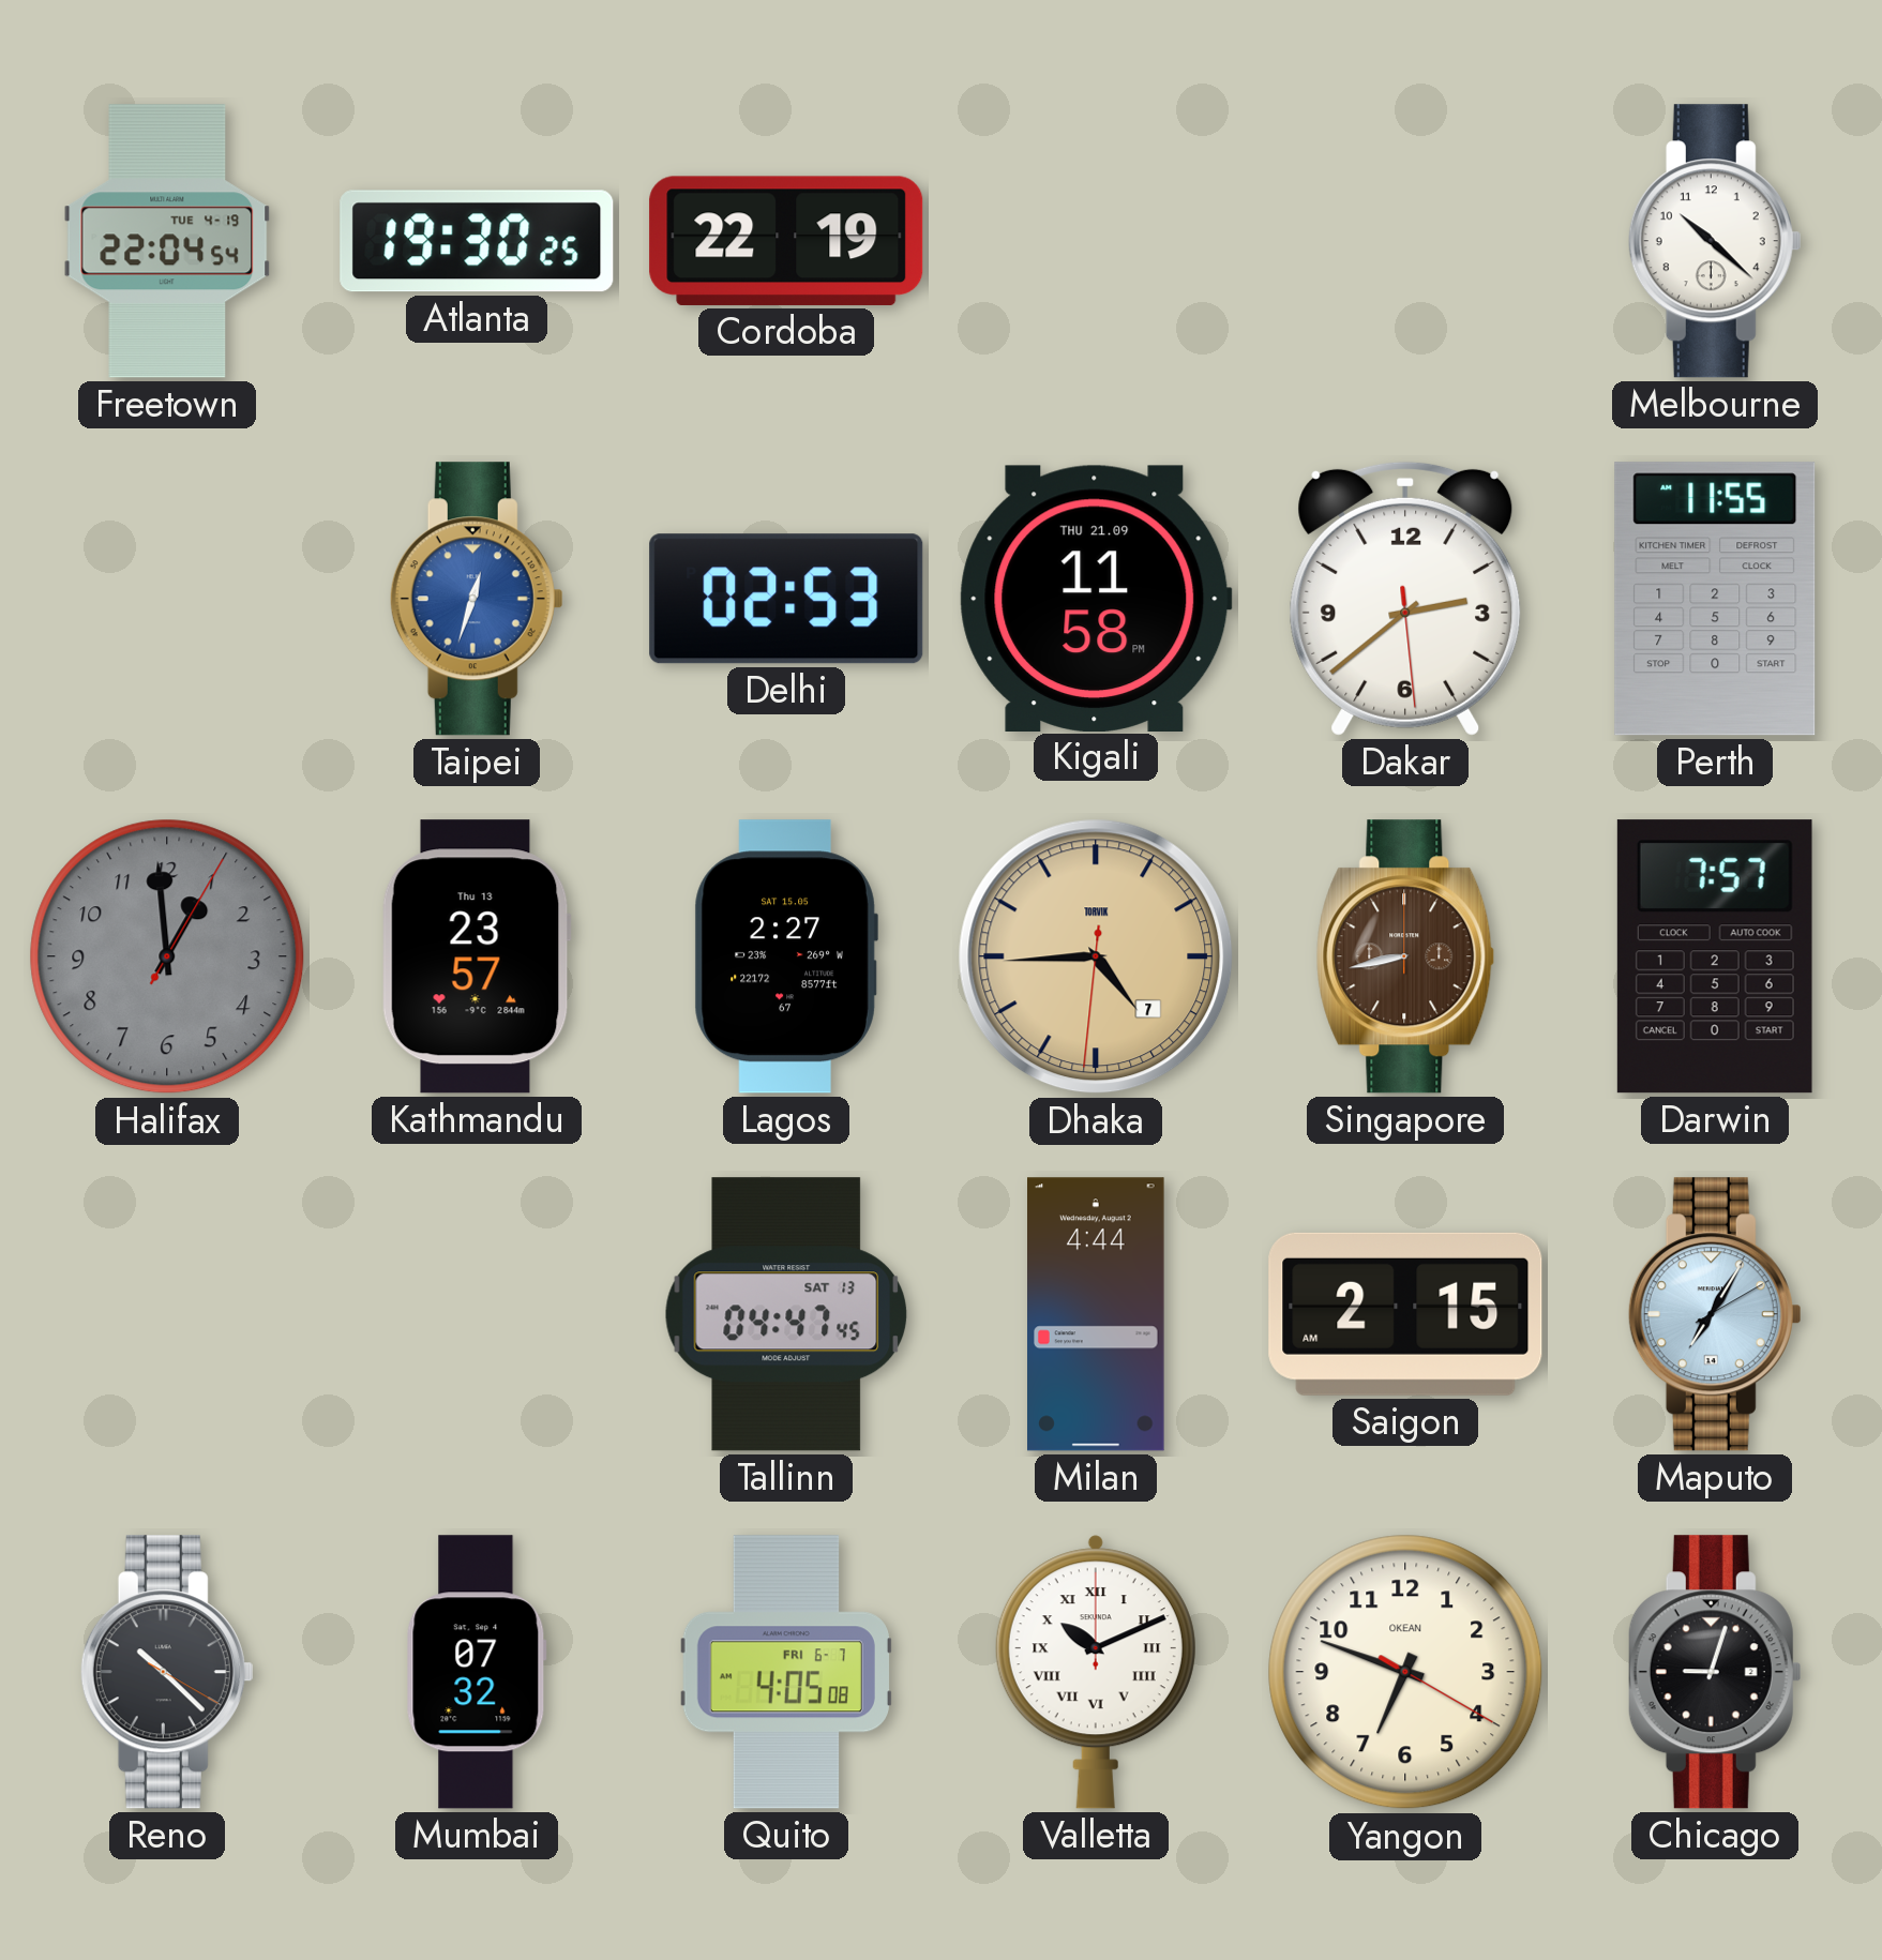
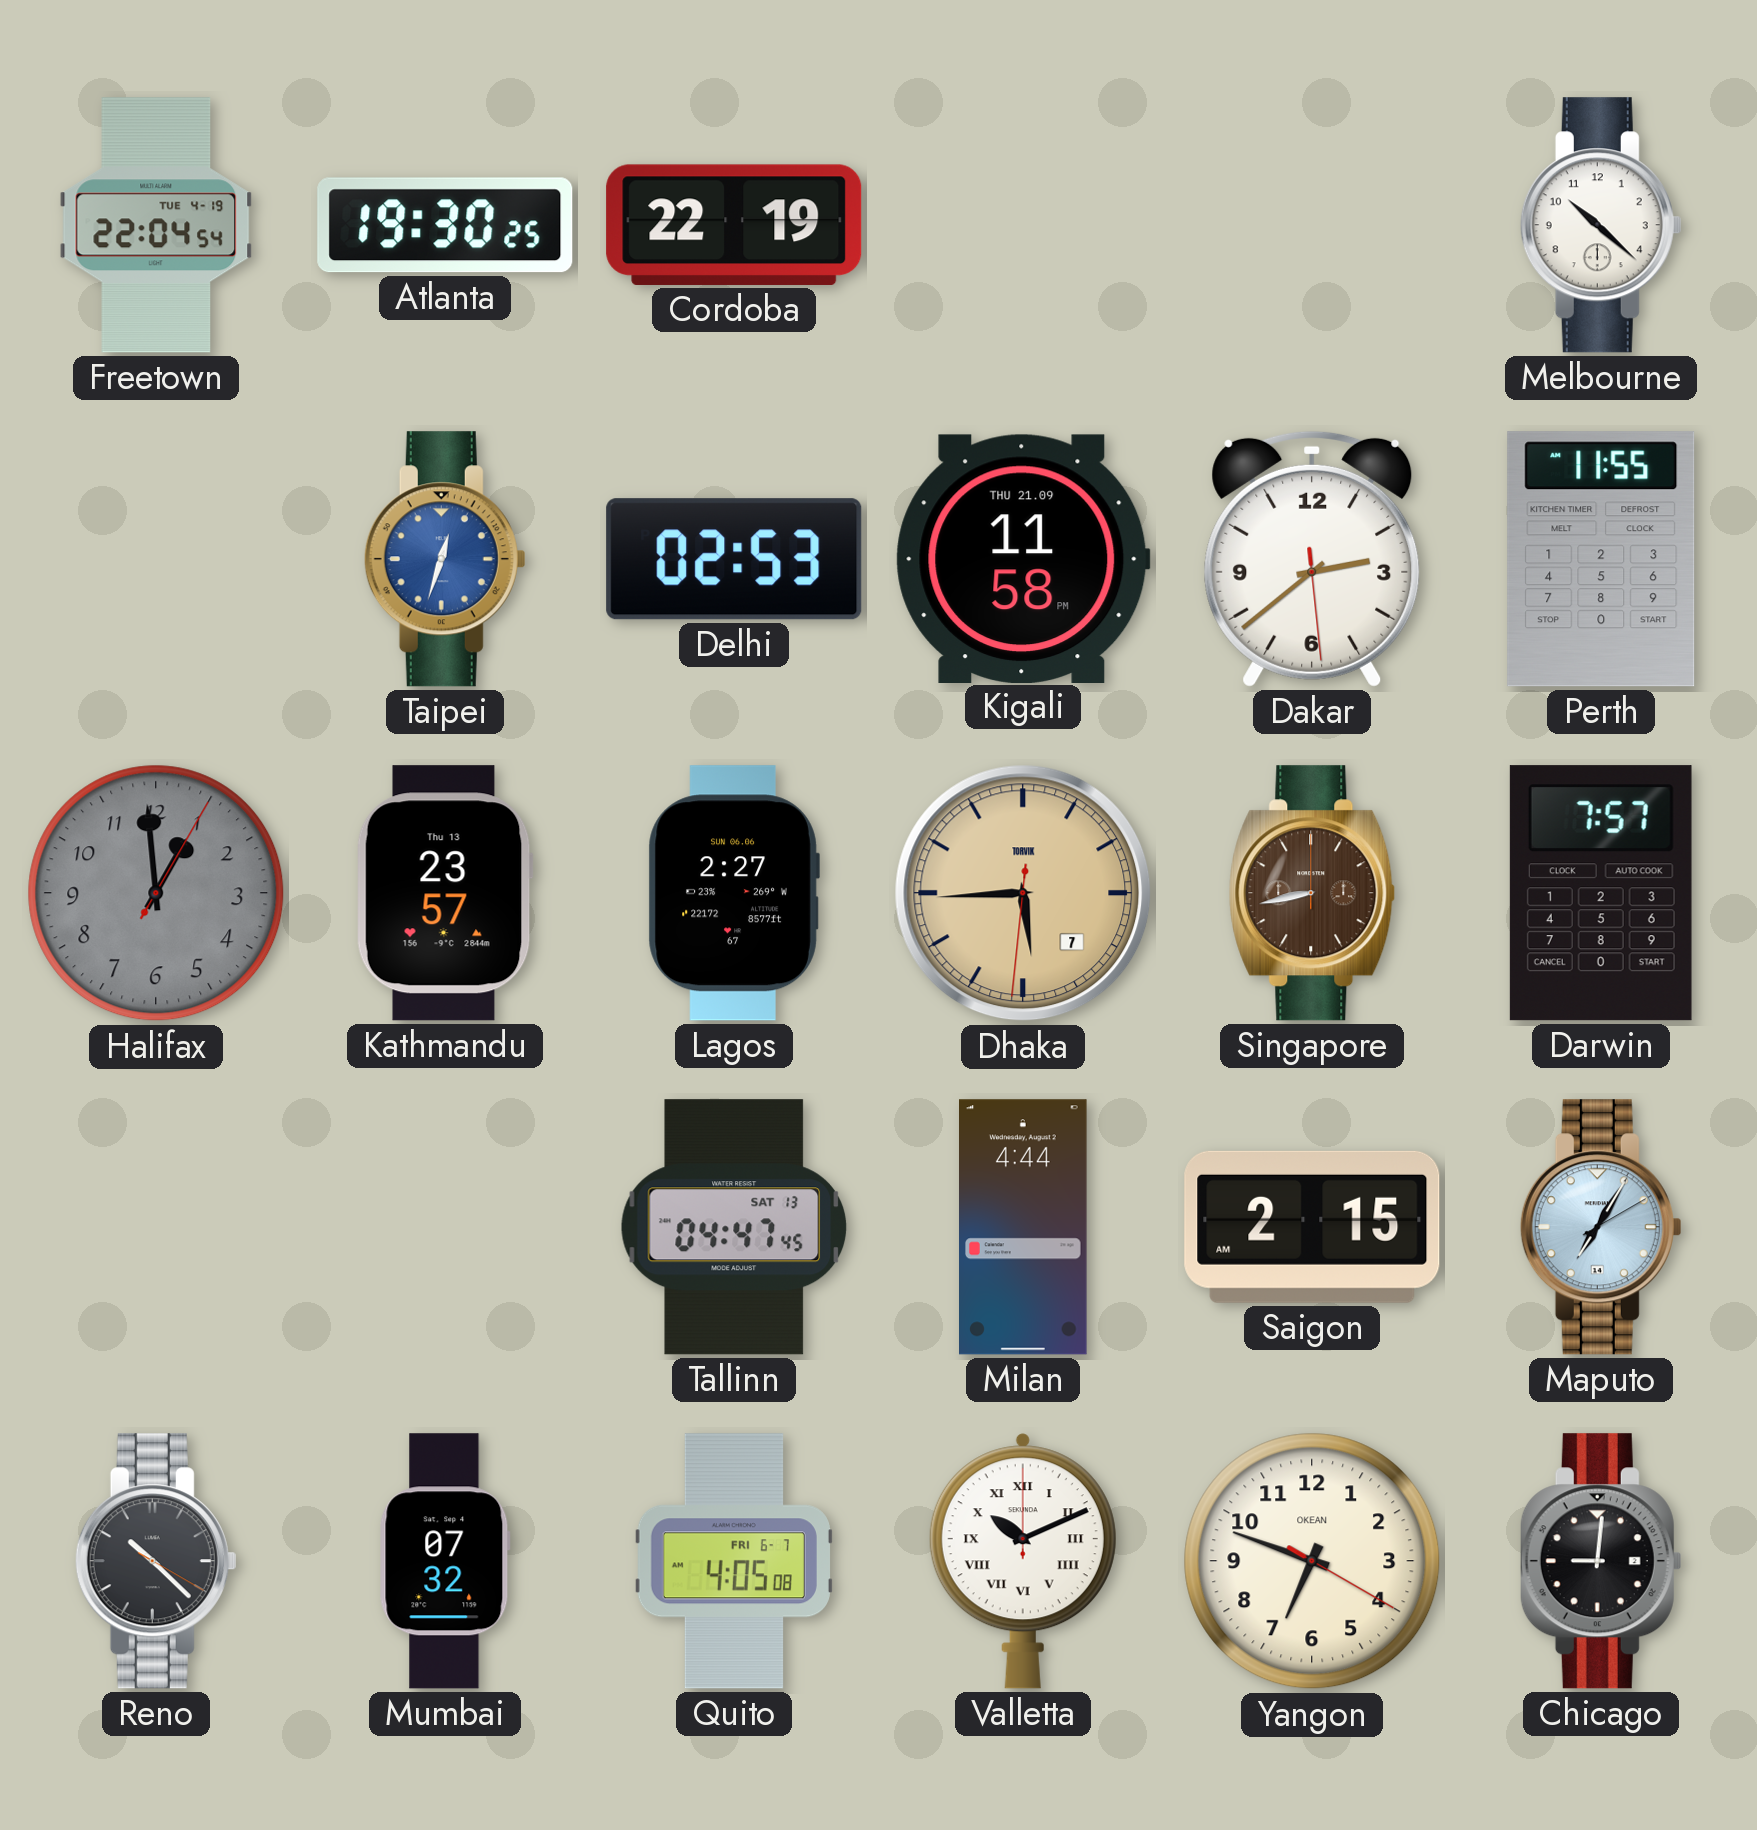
Lagos date: SAT 15.05 -> SUN 06.06
Dhaka: 4:44 -> 5:44
Chicago: 9:03 -> 9:01
